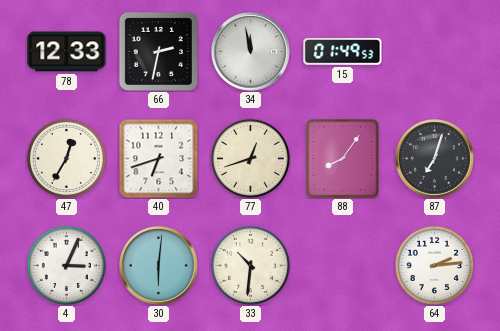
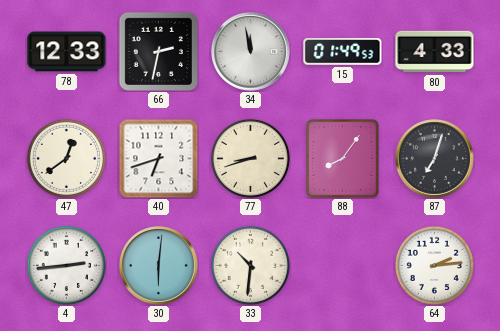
80: none -> 4:33
47: 12:35 -> 12:39
77: 12:42 -> 8:42
4: 3:04 -> 2:44
